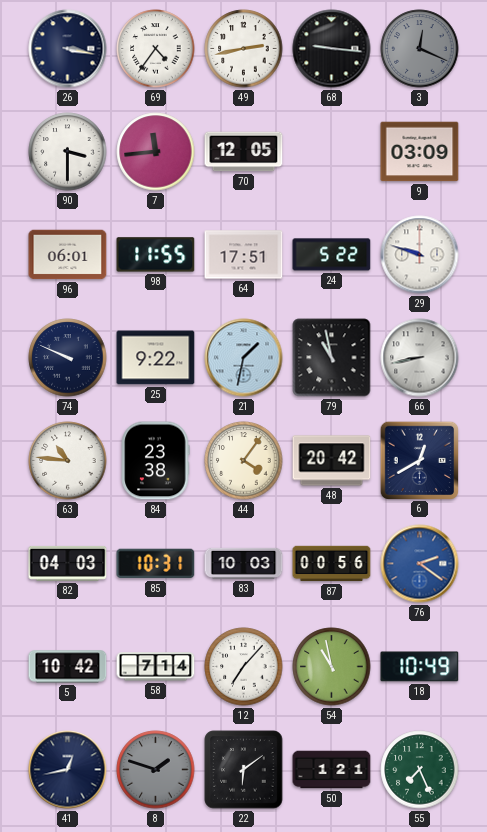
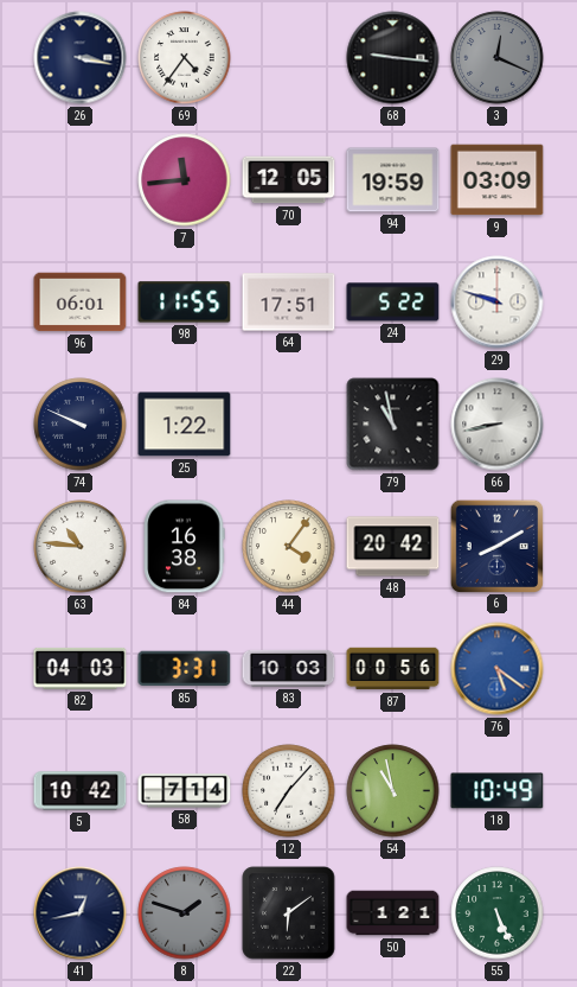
49: 2:43 -> none
90: 3:30 -> none
94: none -> 19:59
25: 9:22 -> 1:22
21: 1:32 -> none
84: 23:38 -> 16:38
6: 12:40 -> 8:10
85: 10:31 -> 3:31
76: 2:21 -> 5:21
55: 7:26 -> 5:26
